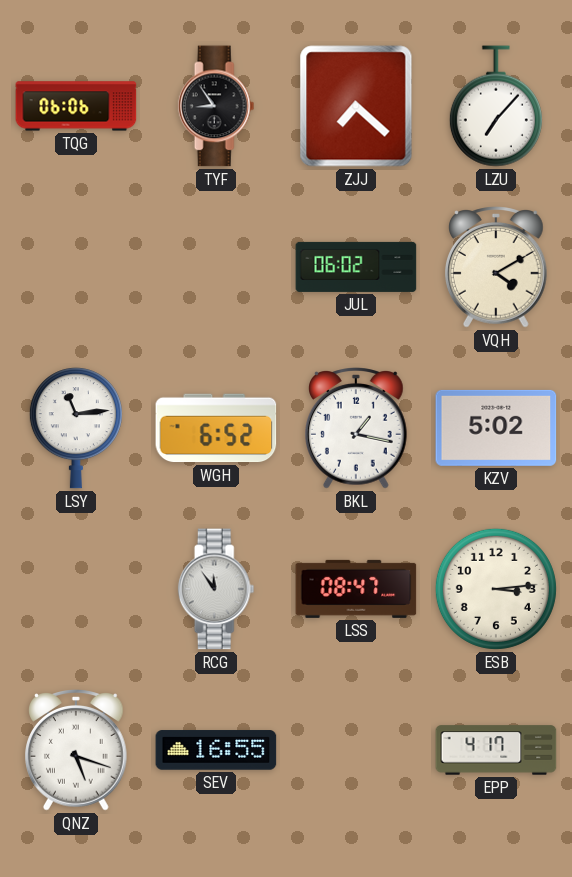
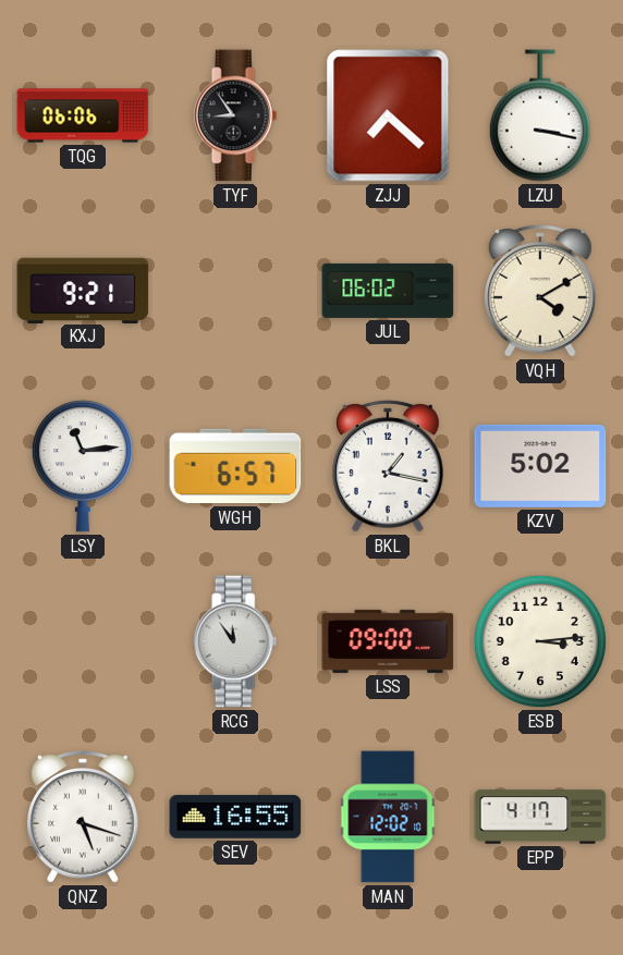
LZU: 7:07 -> 3:17
KXJ: none -> 9:21
WGH: 6:52 -> 6:57
LSS: 08:47 -> 09:00
MAN: none -> 12:02
